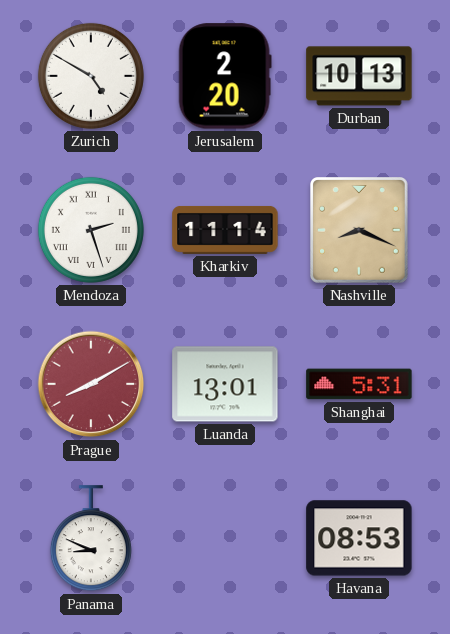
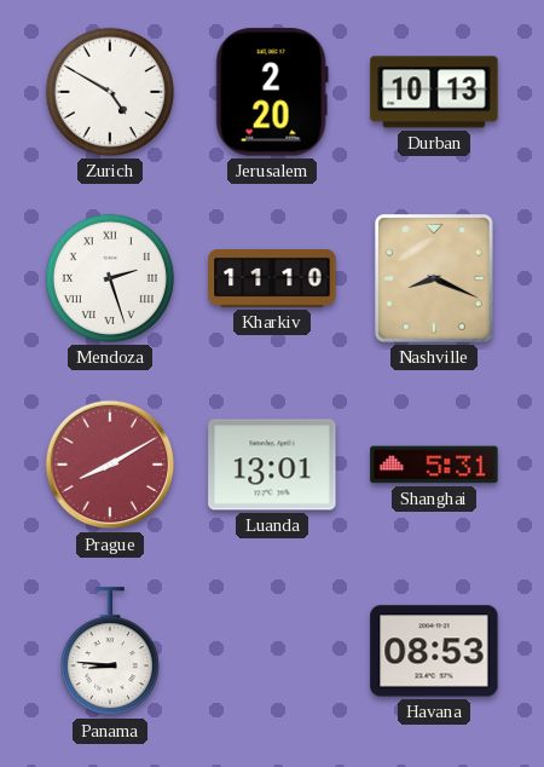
Kharkiv: 11:14 -> 11:10
Panama: 8:49 -> 8:46
